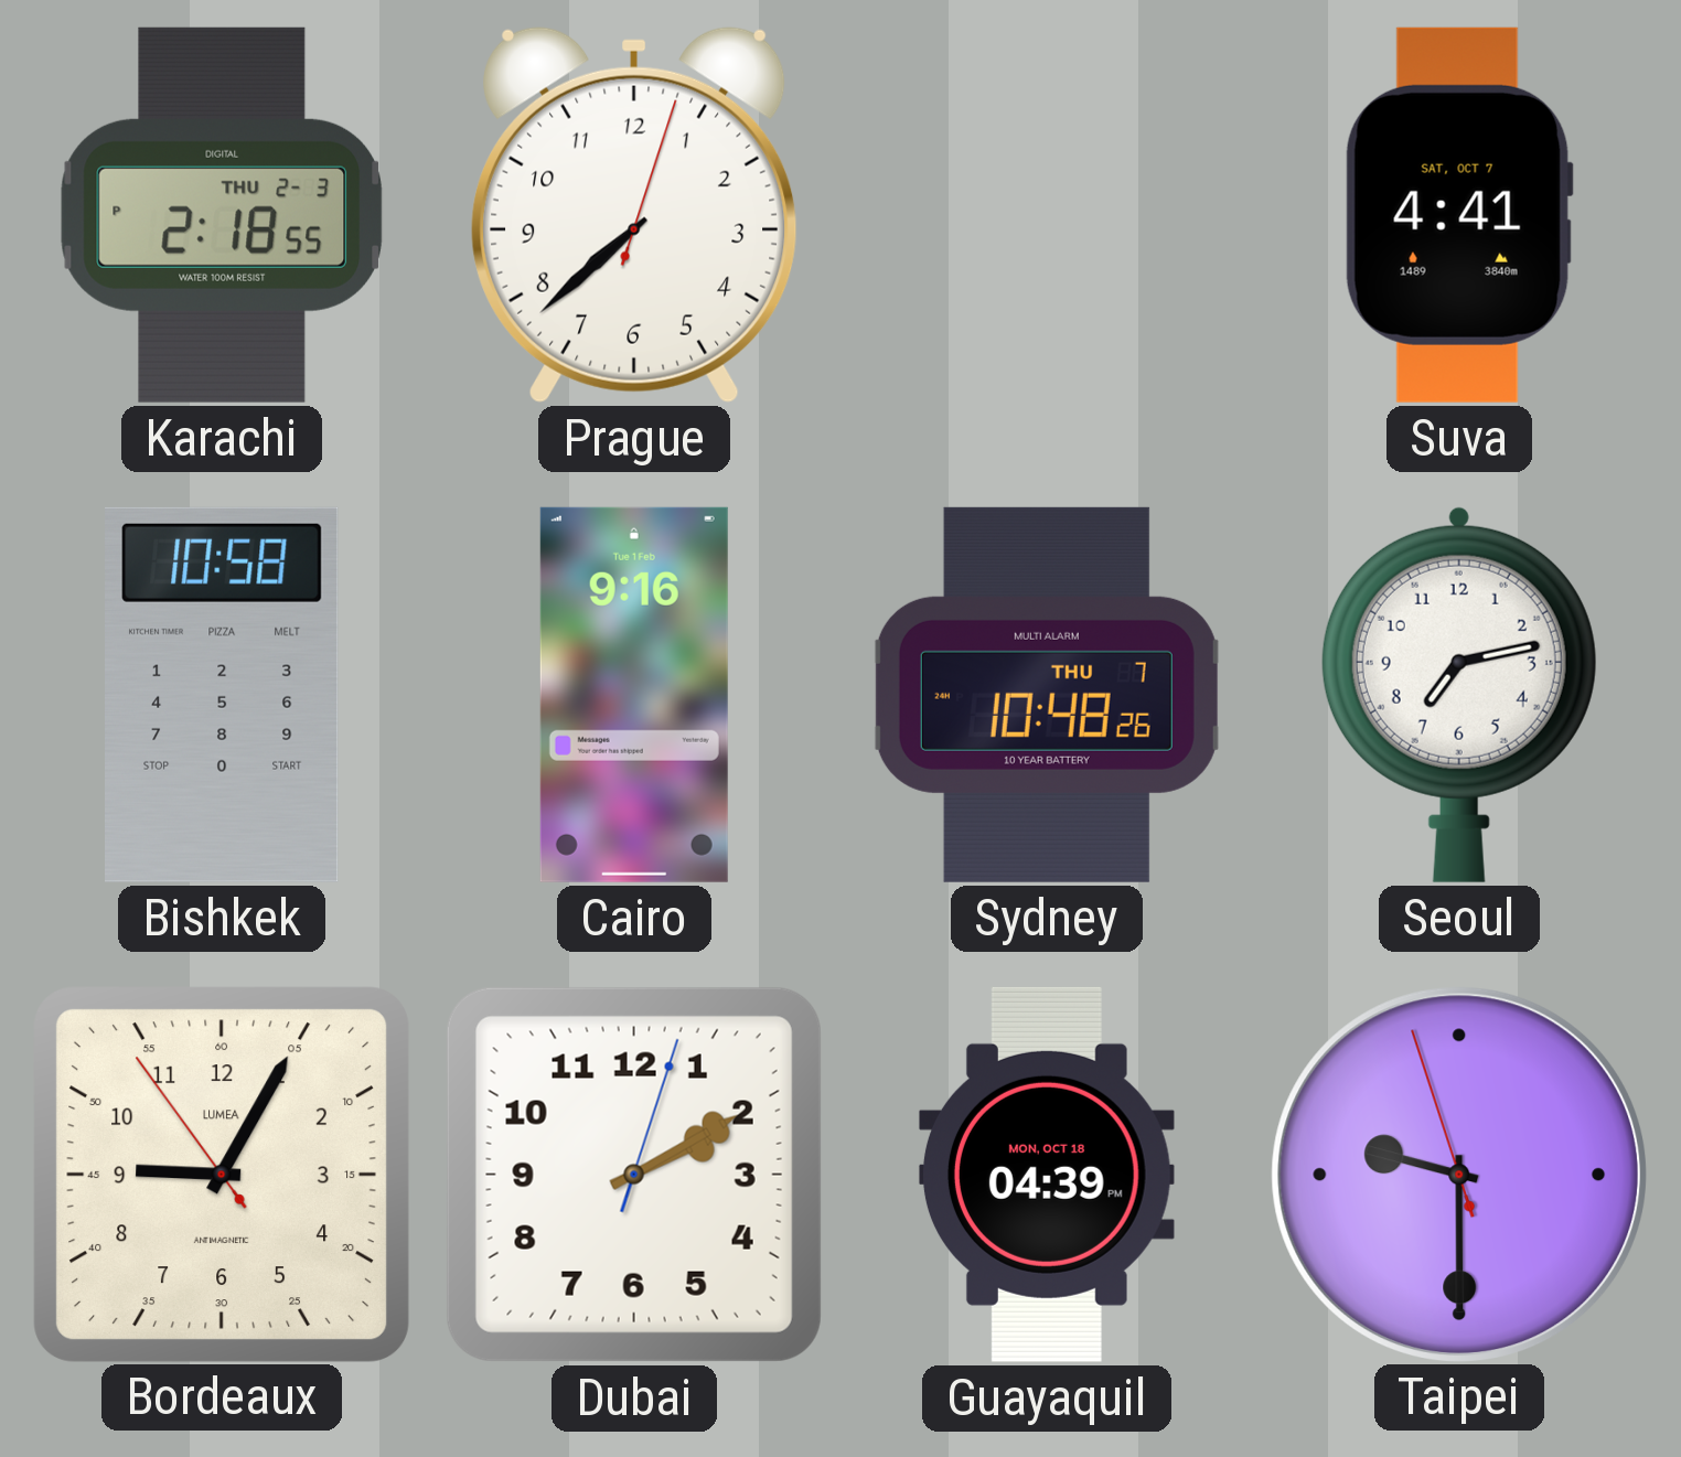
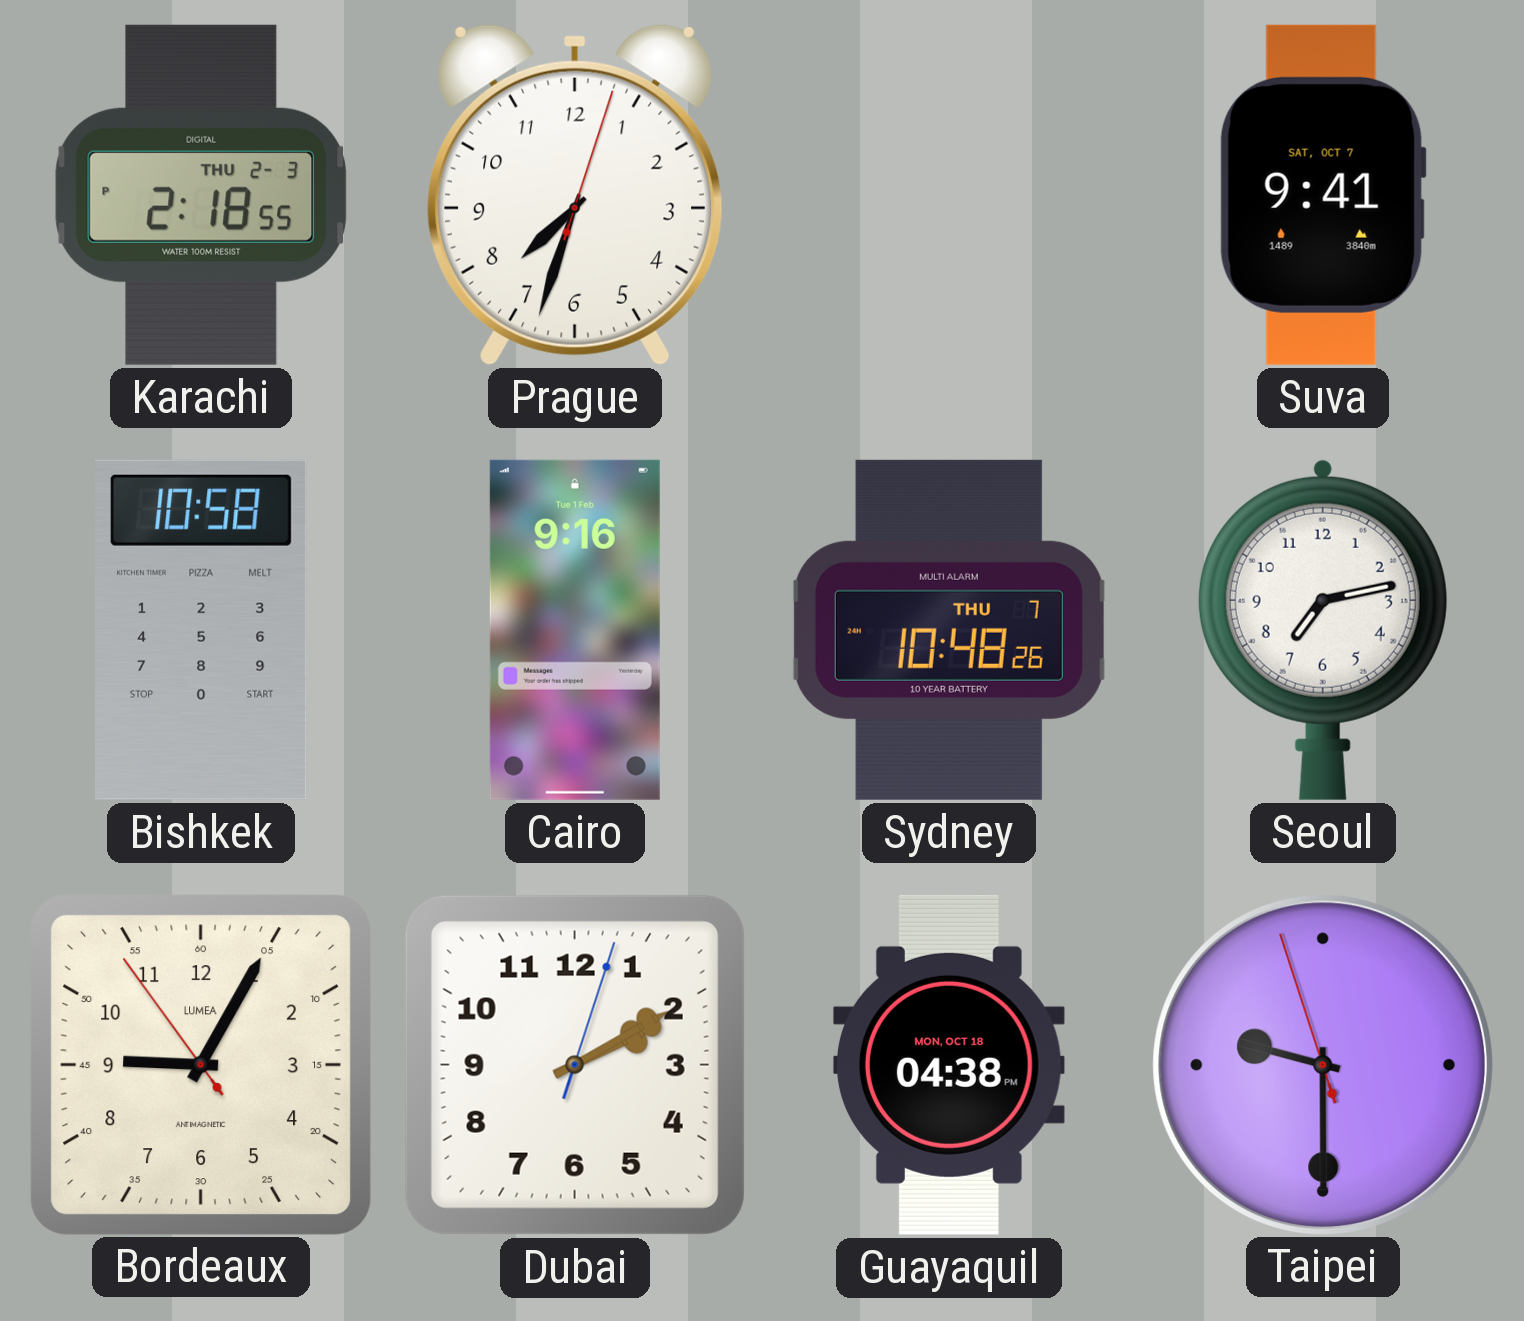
Prague: 7:38 -> 7:33
Suva: 4:41 -> 9:41
Guayaquil: 04:39 -> 04:38
